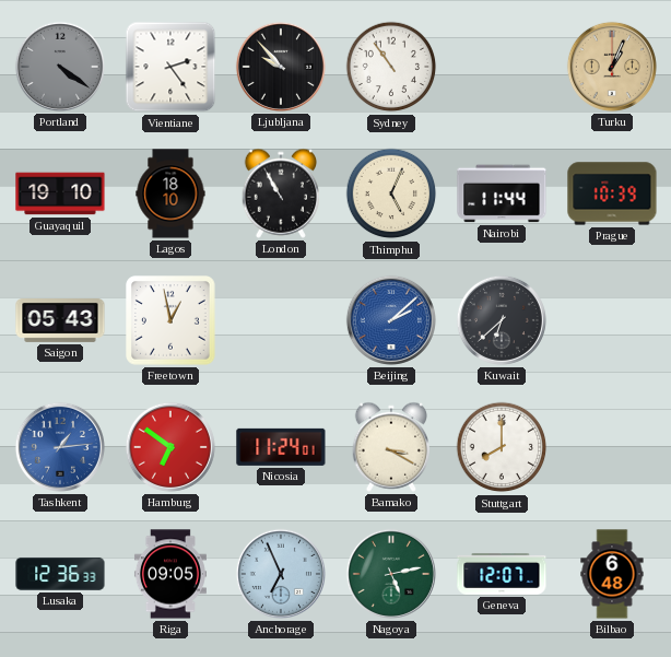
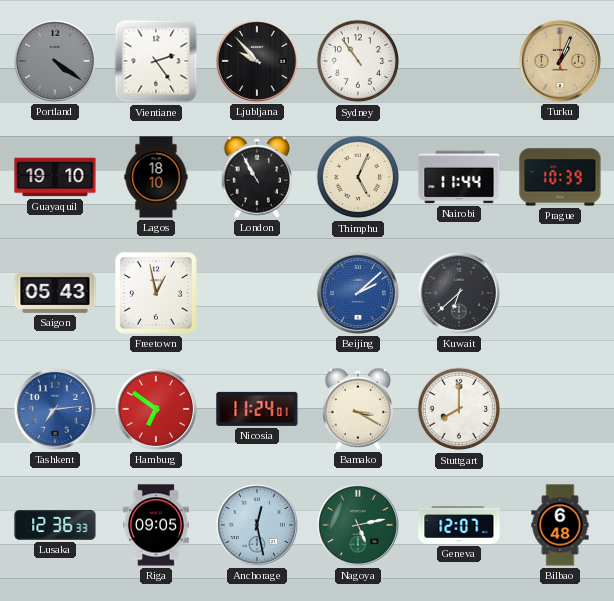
Tashkent: 1:14 -> 7:14
Anchorage: 6:56 -> 12:28
